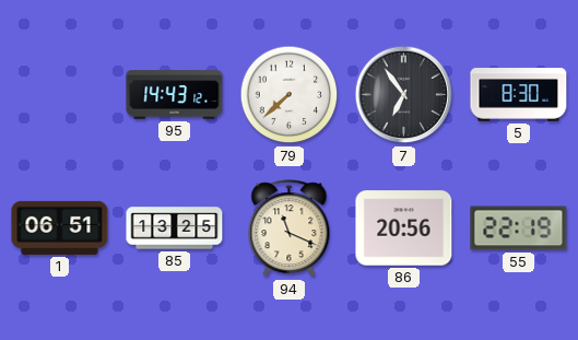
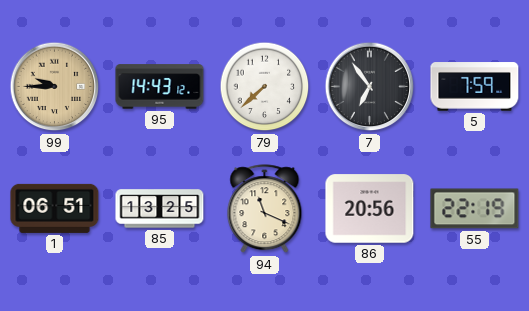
99: none -> 9:45
5: 8:30 -> 7:59
